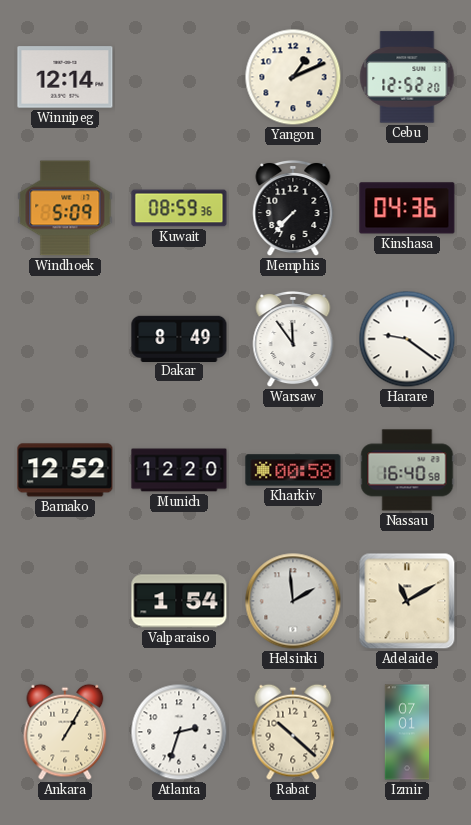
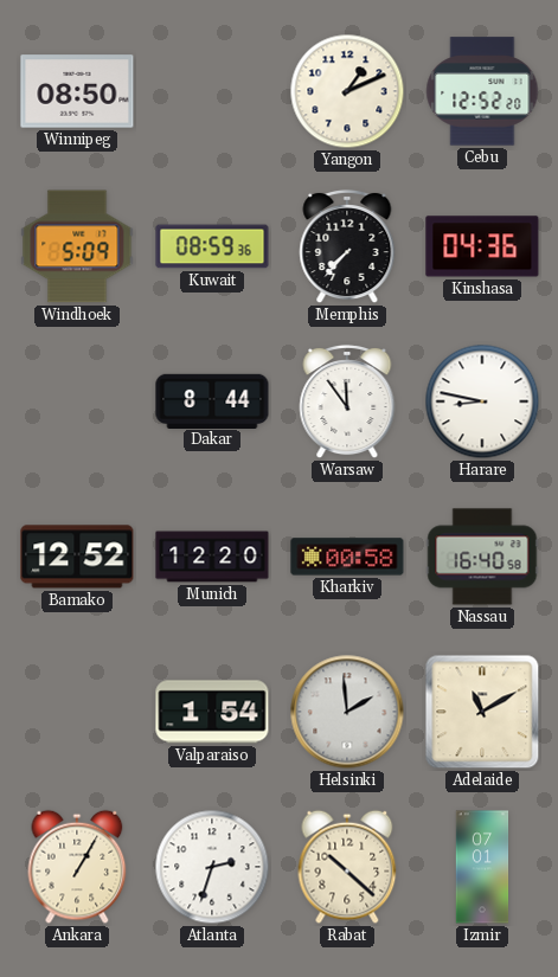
Winnipeg: 12:14 -> 08:50
Dakar: 8:49 -> 8:44
Harare: 9:21 -> 8:47
